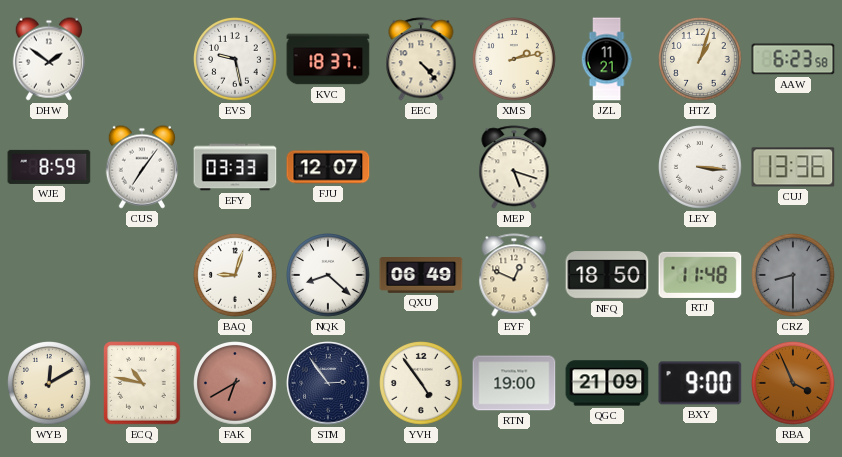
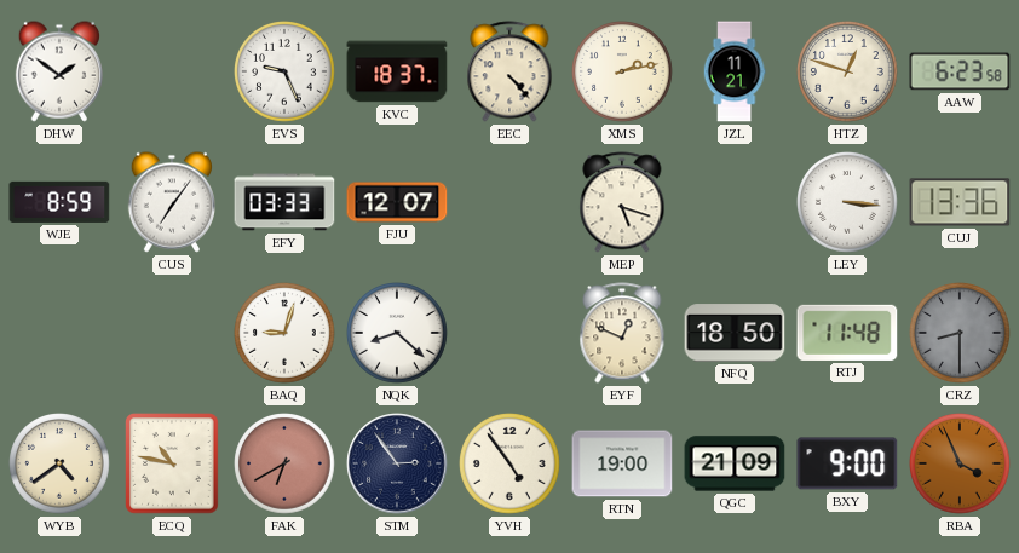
EVS: 9:28 -> 9:26
HTZ: 1:03 -> 12:48
QXU: 06:49 -> none
WYB: 12:10 -> 4:39
